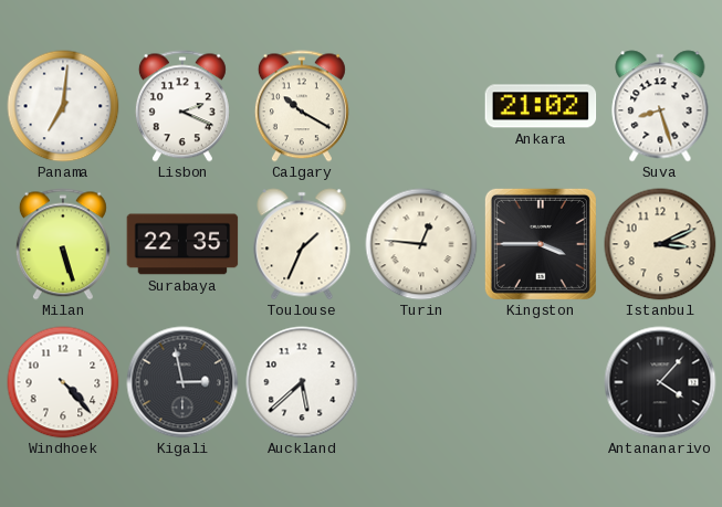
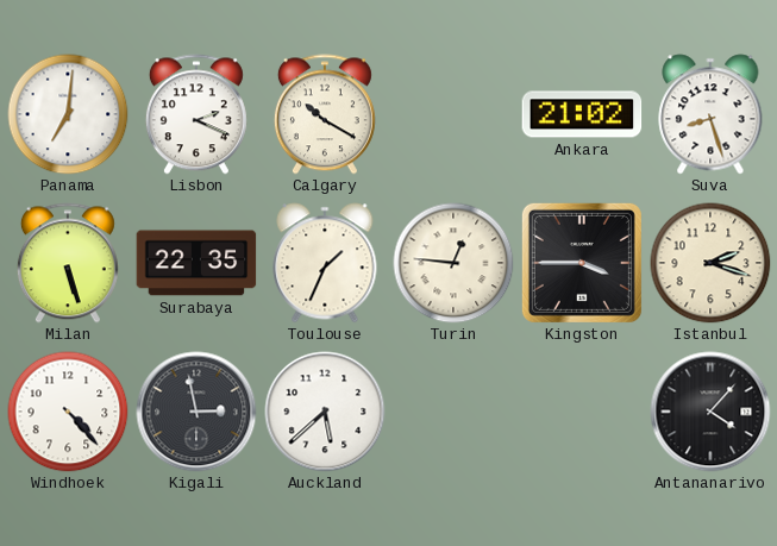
Istanbul: 3:11 -> 2:18
